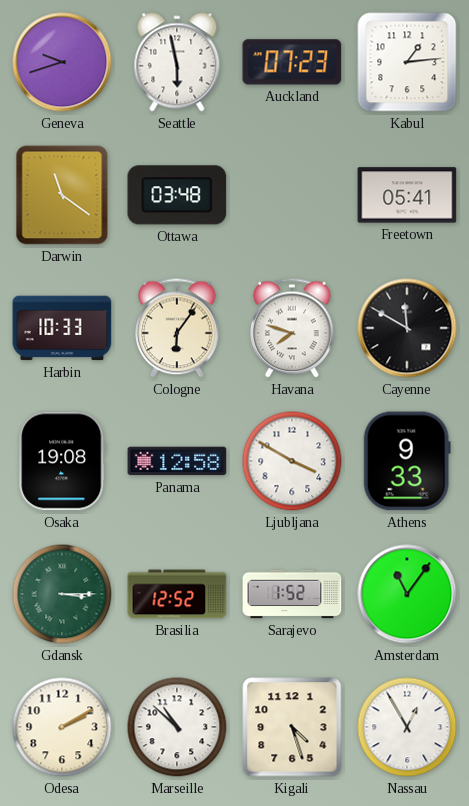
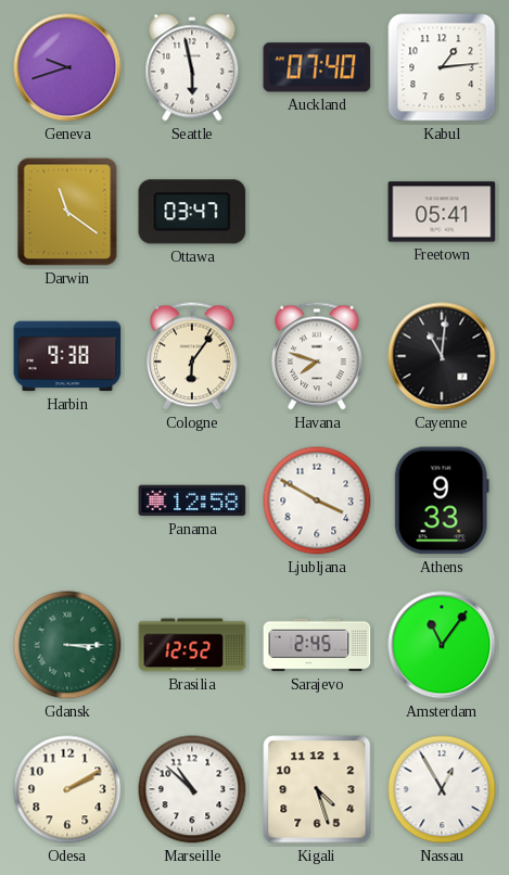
Auckland: 07:23 -> 07:40
Ottawa: 03:48 -> 03:47
Harbin: 10:33 -> 9:38
Cayenne: 11:50 -> 11:01
Osaka: 19:08 -> none
Sarajevo: 1:52 -> 2:45
